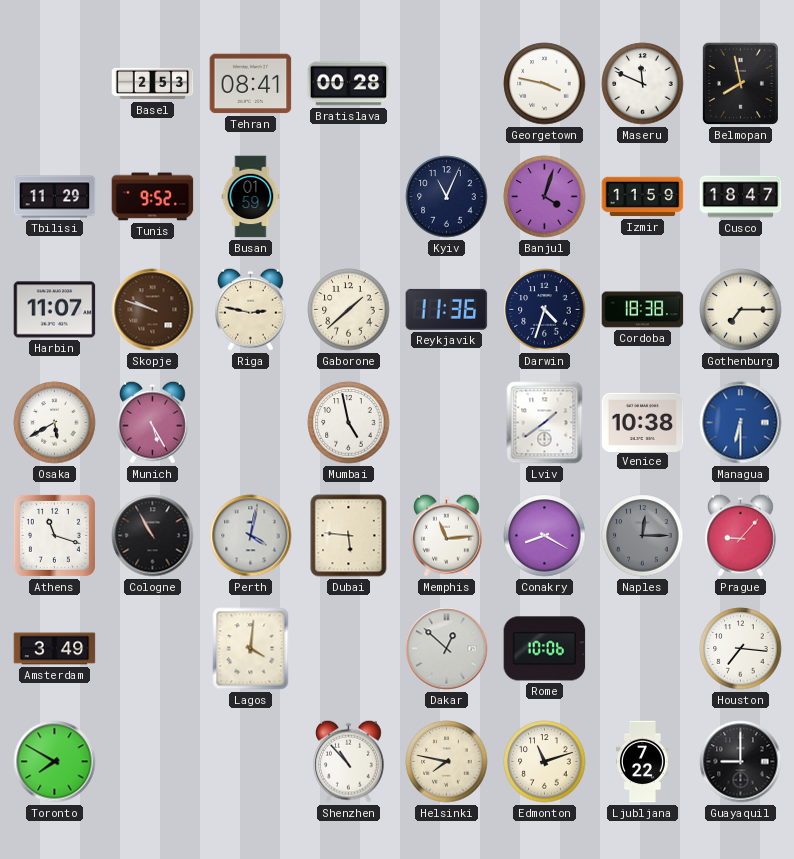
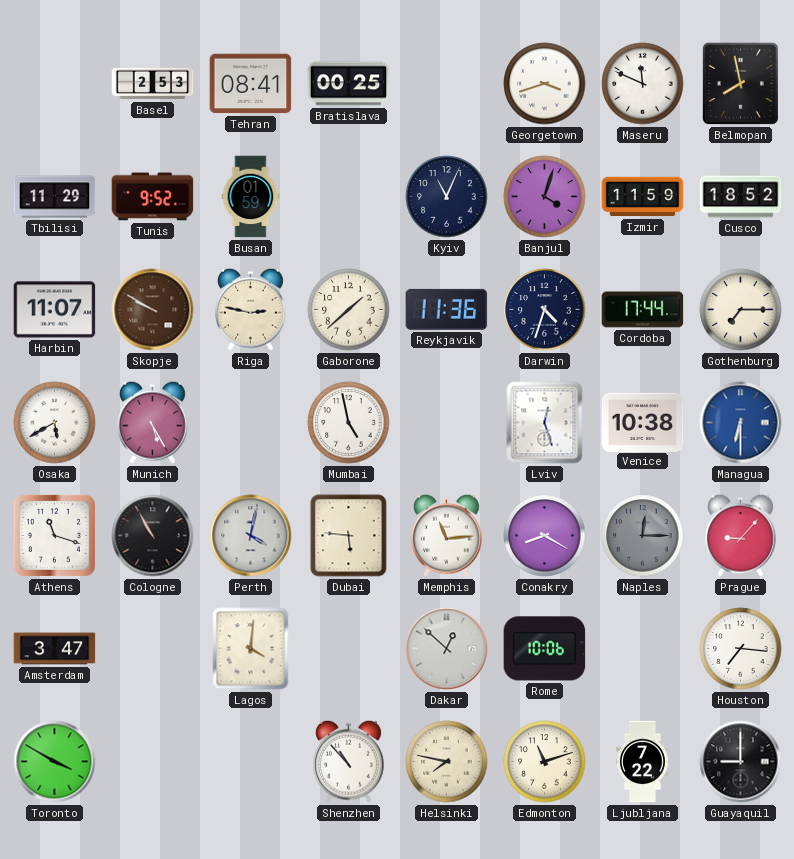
Bratislava: 00:28 -> 00:25
Georgetown: 3:47 -> 3:42
Cusco: 18:47 -> 18:52
Skopje: 9:48 -> 9:50
Cordoba: 18:38 -> 17:44
Lviv: 1:39 -> 12:27
Amsterdam: 3:49 -> 3:47
Toronto: 7:50 -> 3:50
